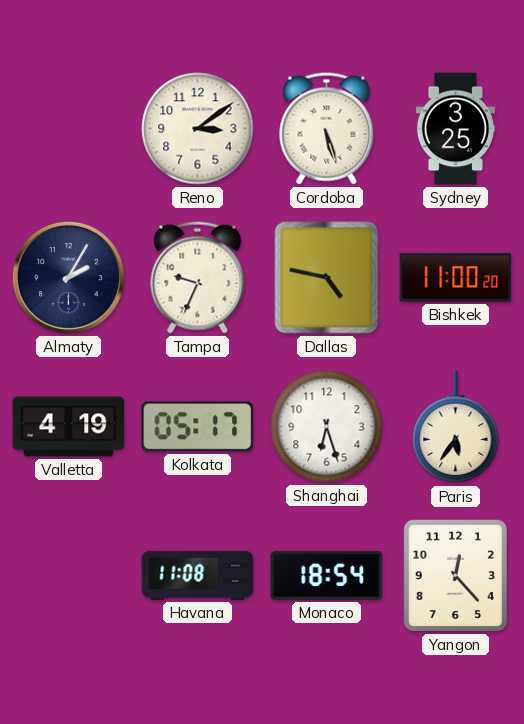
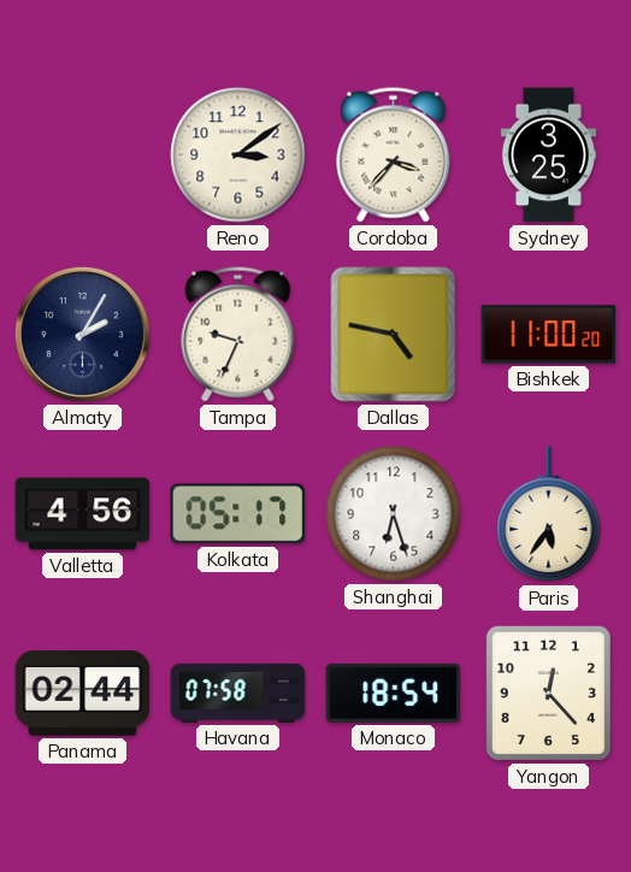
Cordoba: 5:27 -> 3:37
Valletta: 4:19 -> 4:56
Panama: none -> 02:44
Havana: 11:08 -> 07:58
